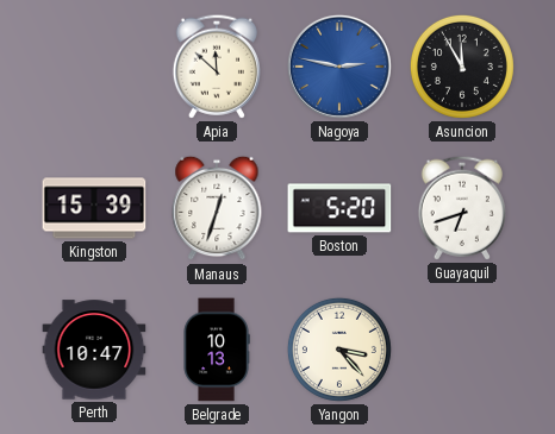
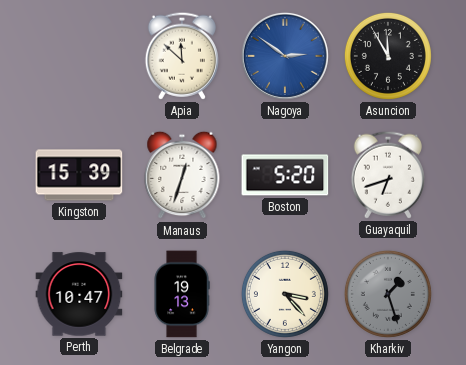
Nagoya: 2:47 -> 2:51
Belgrade: 10:13 -> 19:13
Kharkiv: none -> 1:27
